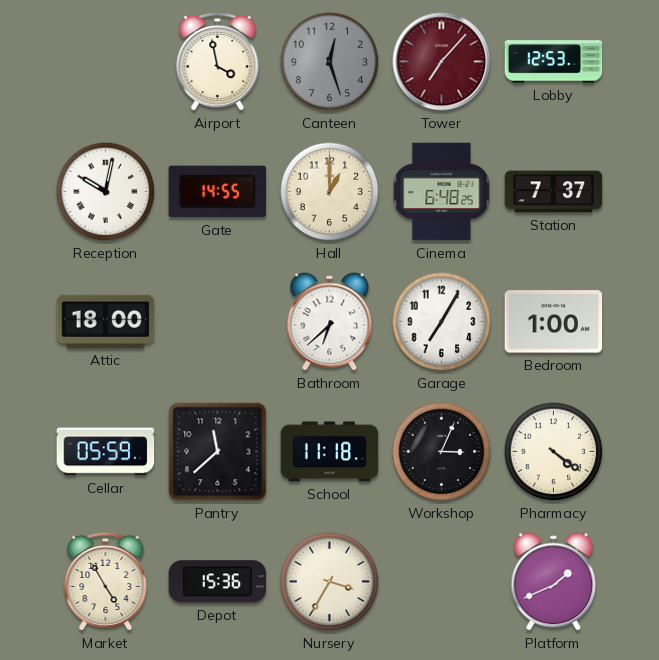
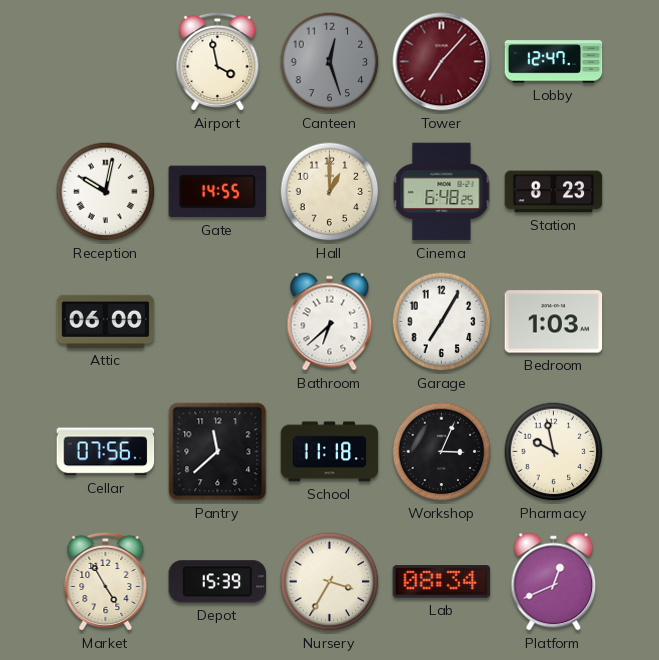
Lobby: 12:53 -> 12:47
Station: 7:37 -> 8:23
Attic: 18:00 -> 06:00
Bedroom: 1:00 -> 1:03
Cellar: 05:59 -> 07:56
Pharmacy: 4:21 -> 9:58
Depot: 15:36 -> 15:39
Lab: none -> 08:34
Platform: 1:41 -> 12:41
